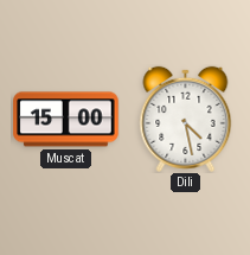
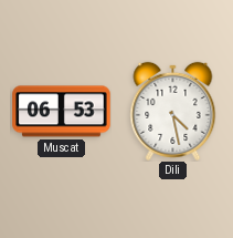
Muscat: 15:00 -> 06:53
